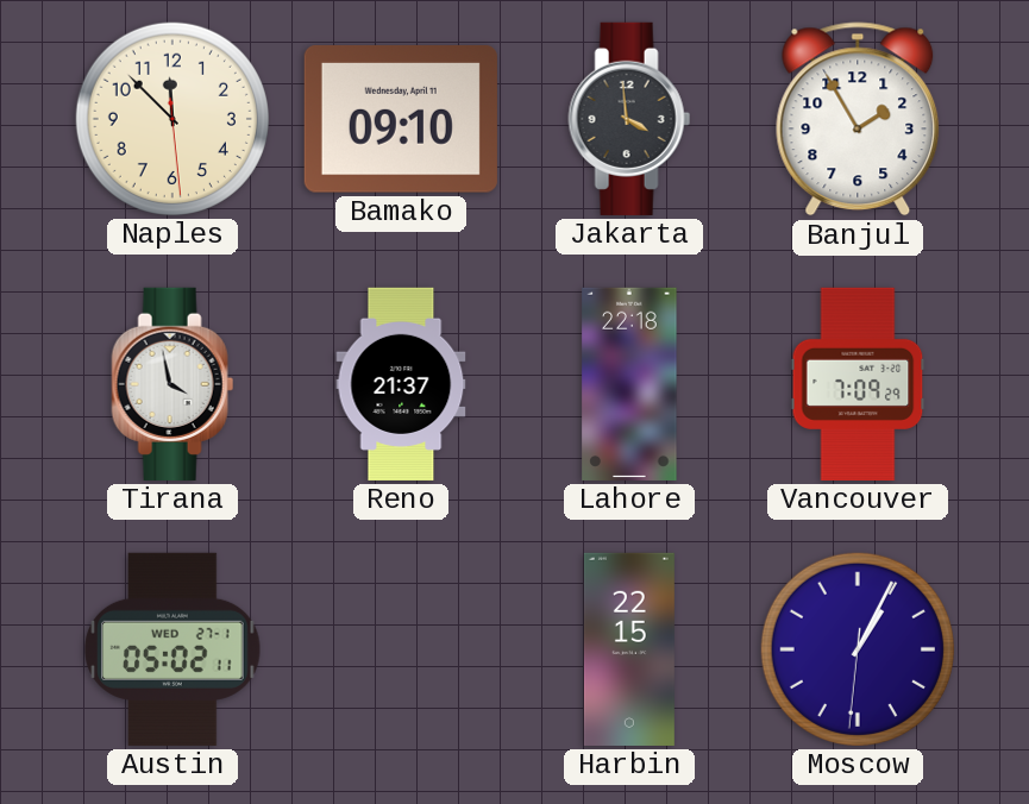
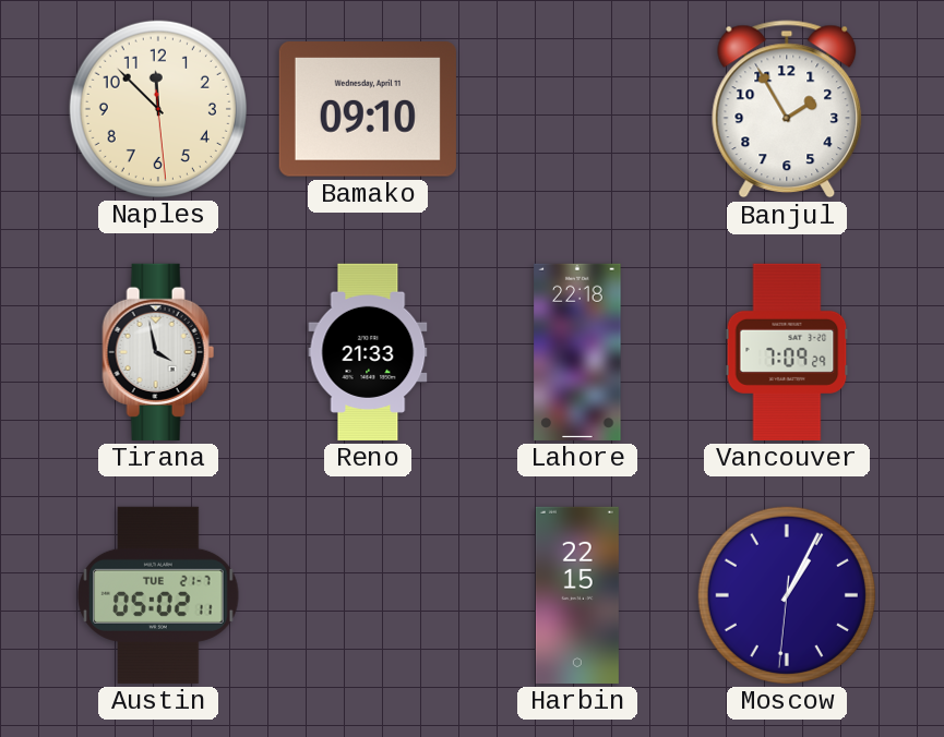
Jakarta: 3:59 -> none
Reno: 21:37 -> 21:33
Austin date: WED 27-1 -> TUE 21-7
